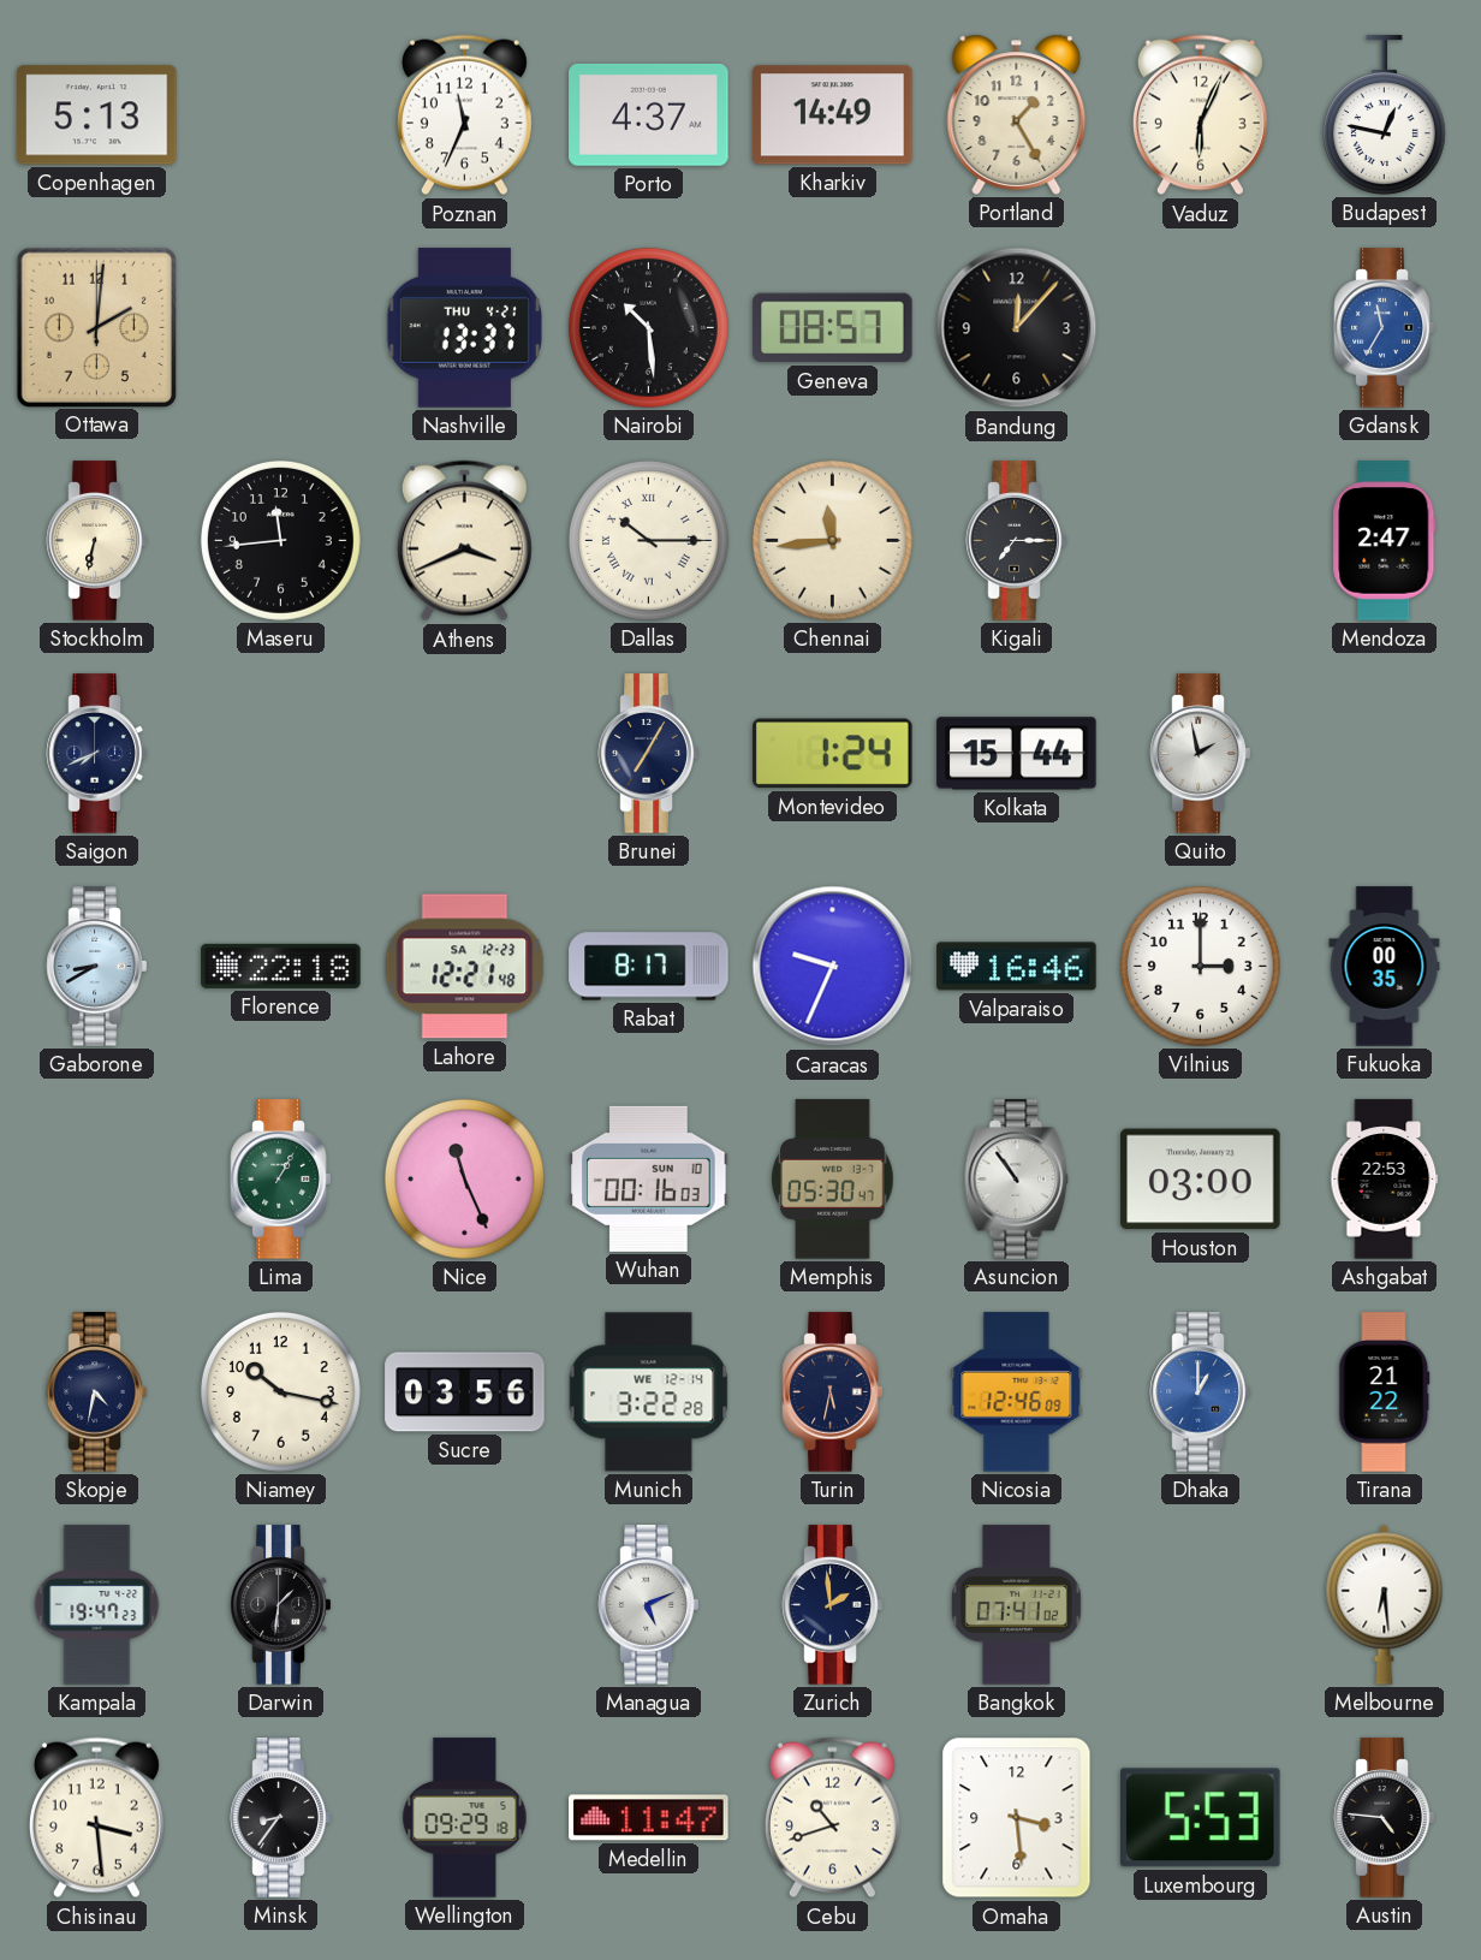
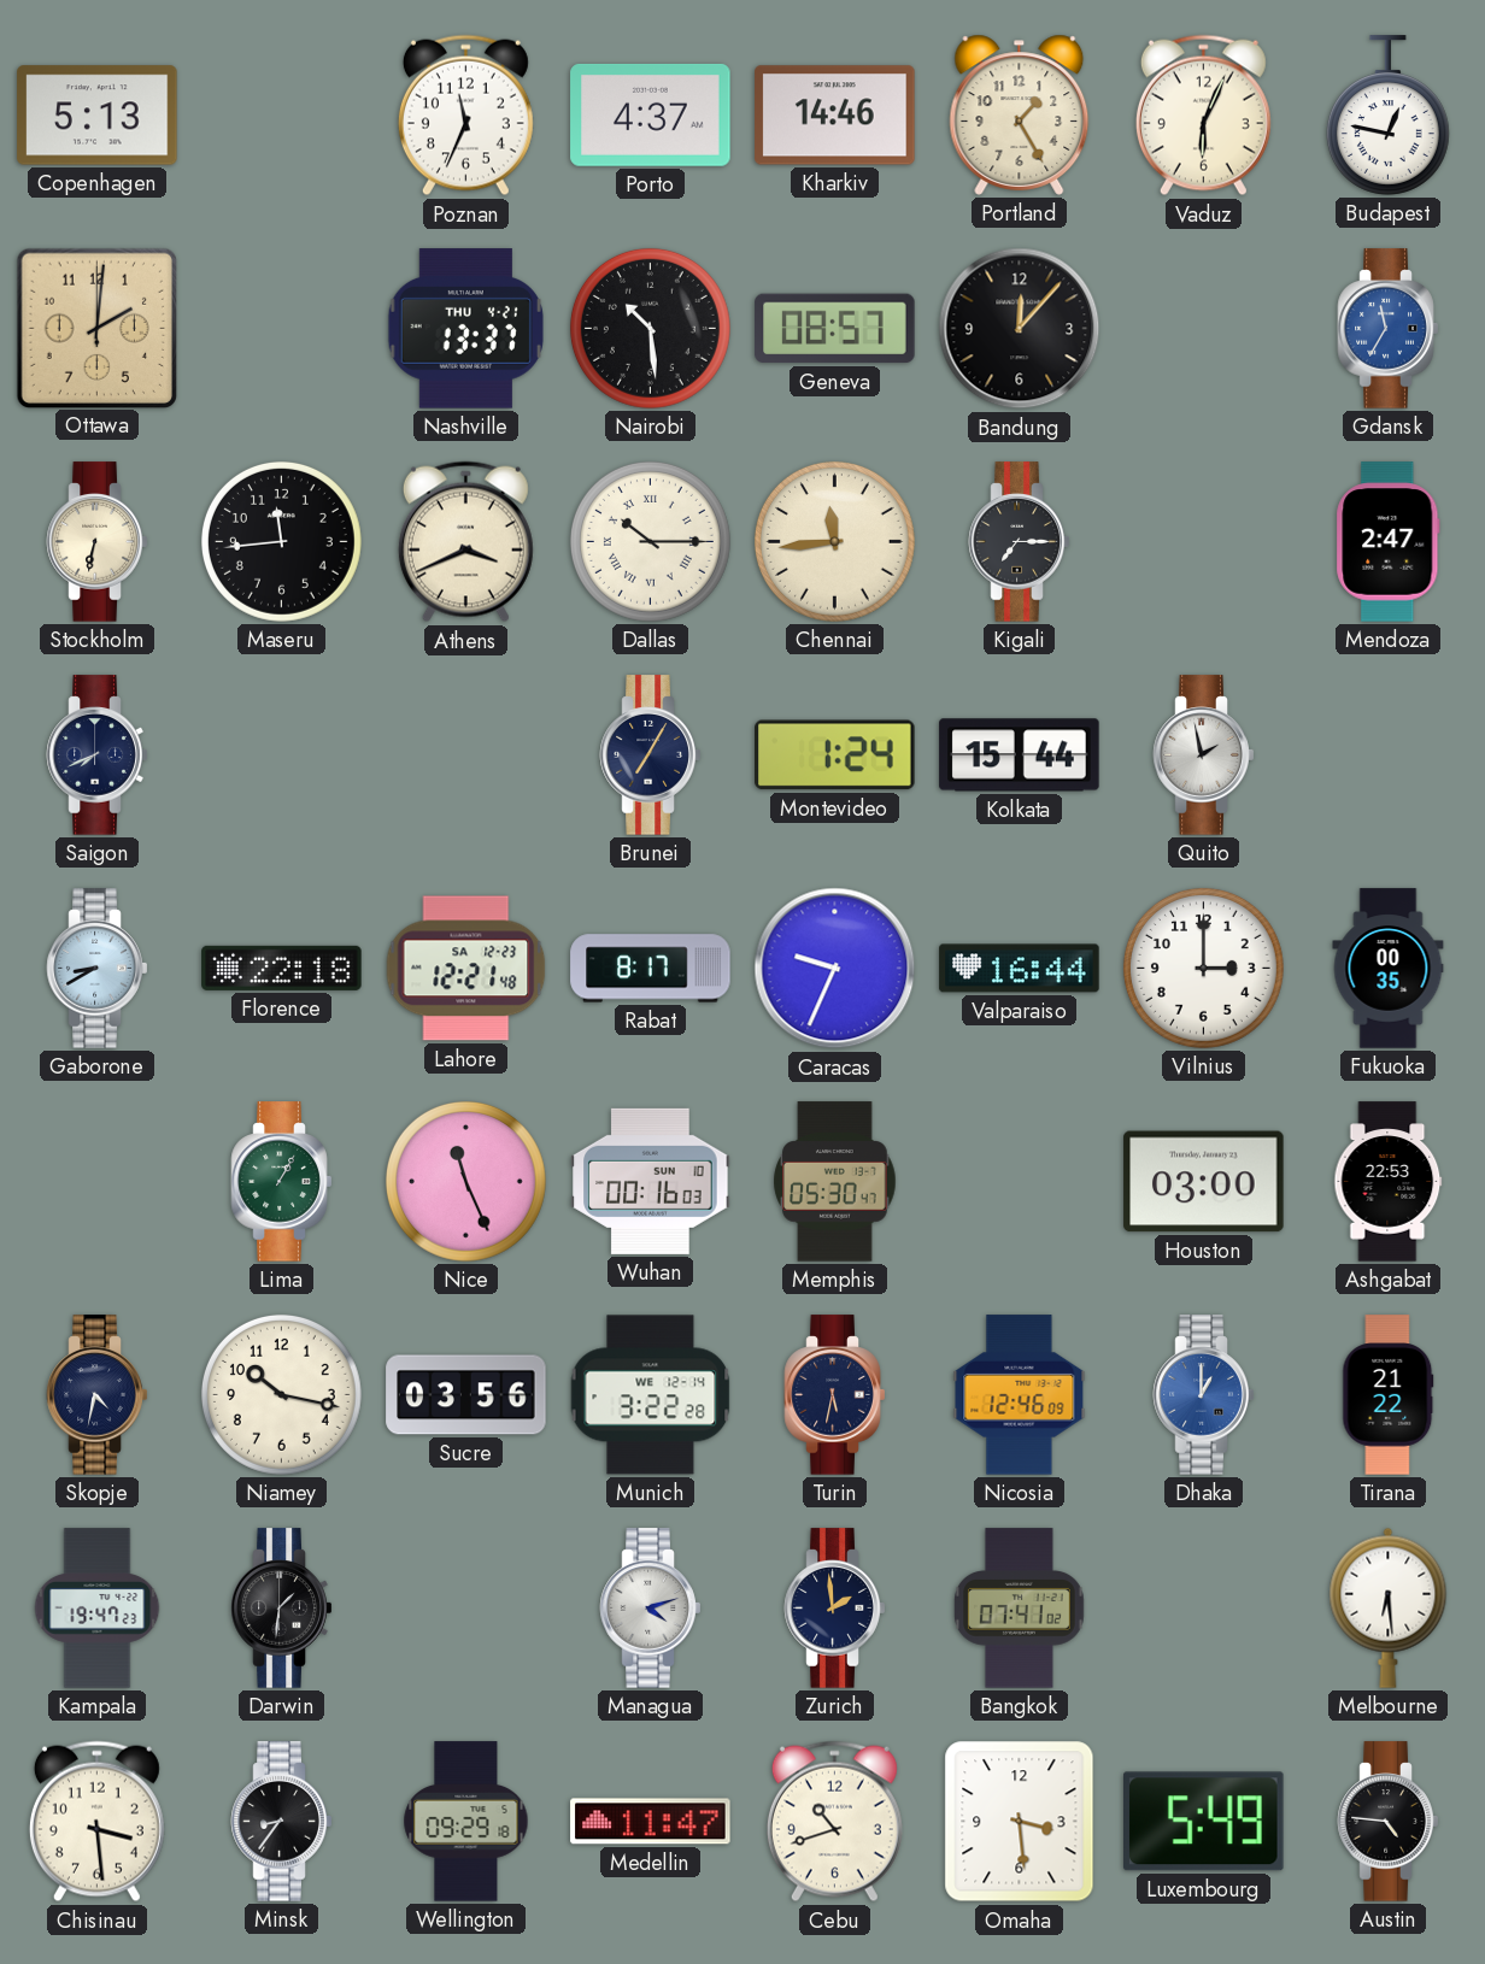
Kharkiv: 14:49 -> 14:46
Valparaiso: 16:46 -> 16:44
Asuncion: 10:54 -> none
Managua: 5:11 -> 4:12
Luxembourg: 5:53 -> 5:49
